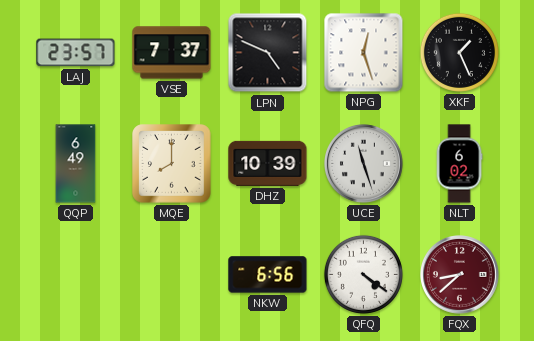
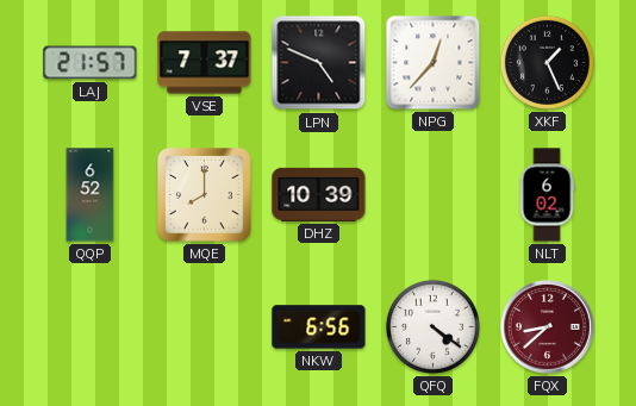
LAJ: 23:57 -> 21:57
NPG: 12:27 -> 12:37
QQP: 6:49 -> 6:52
UCE: 11:27 -> none
